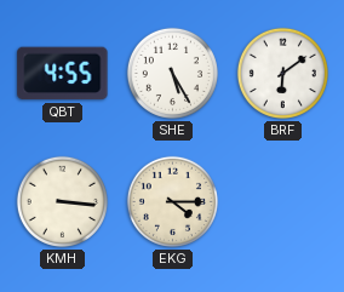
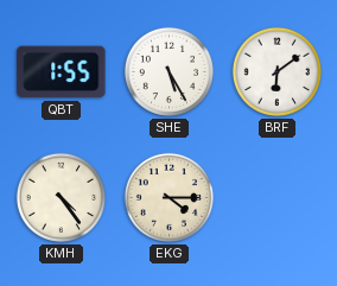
QBT: 4:55 -> 1:55
KMH: 3:16 -> 4:24
